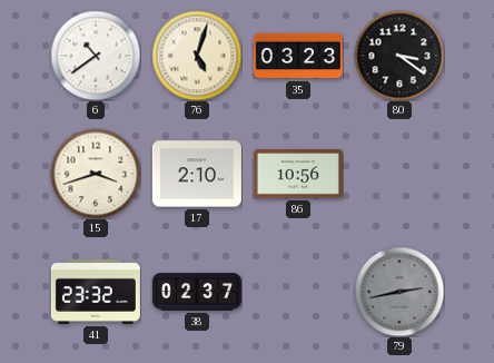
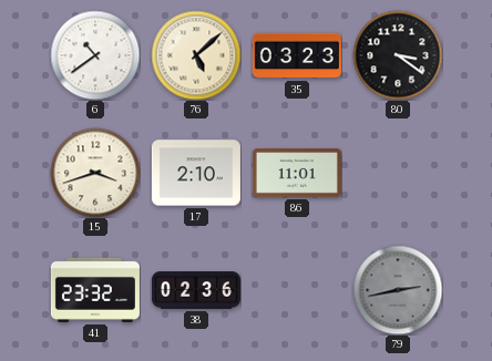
76: 5:03 -> 5:08
86: 10:56 -> 11:01
38: 02:37 -> 02:36
